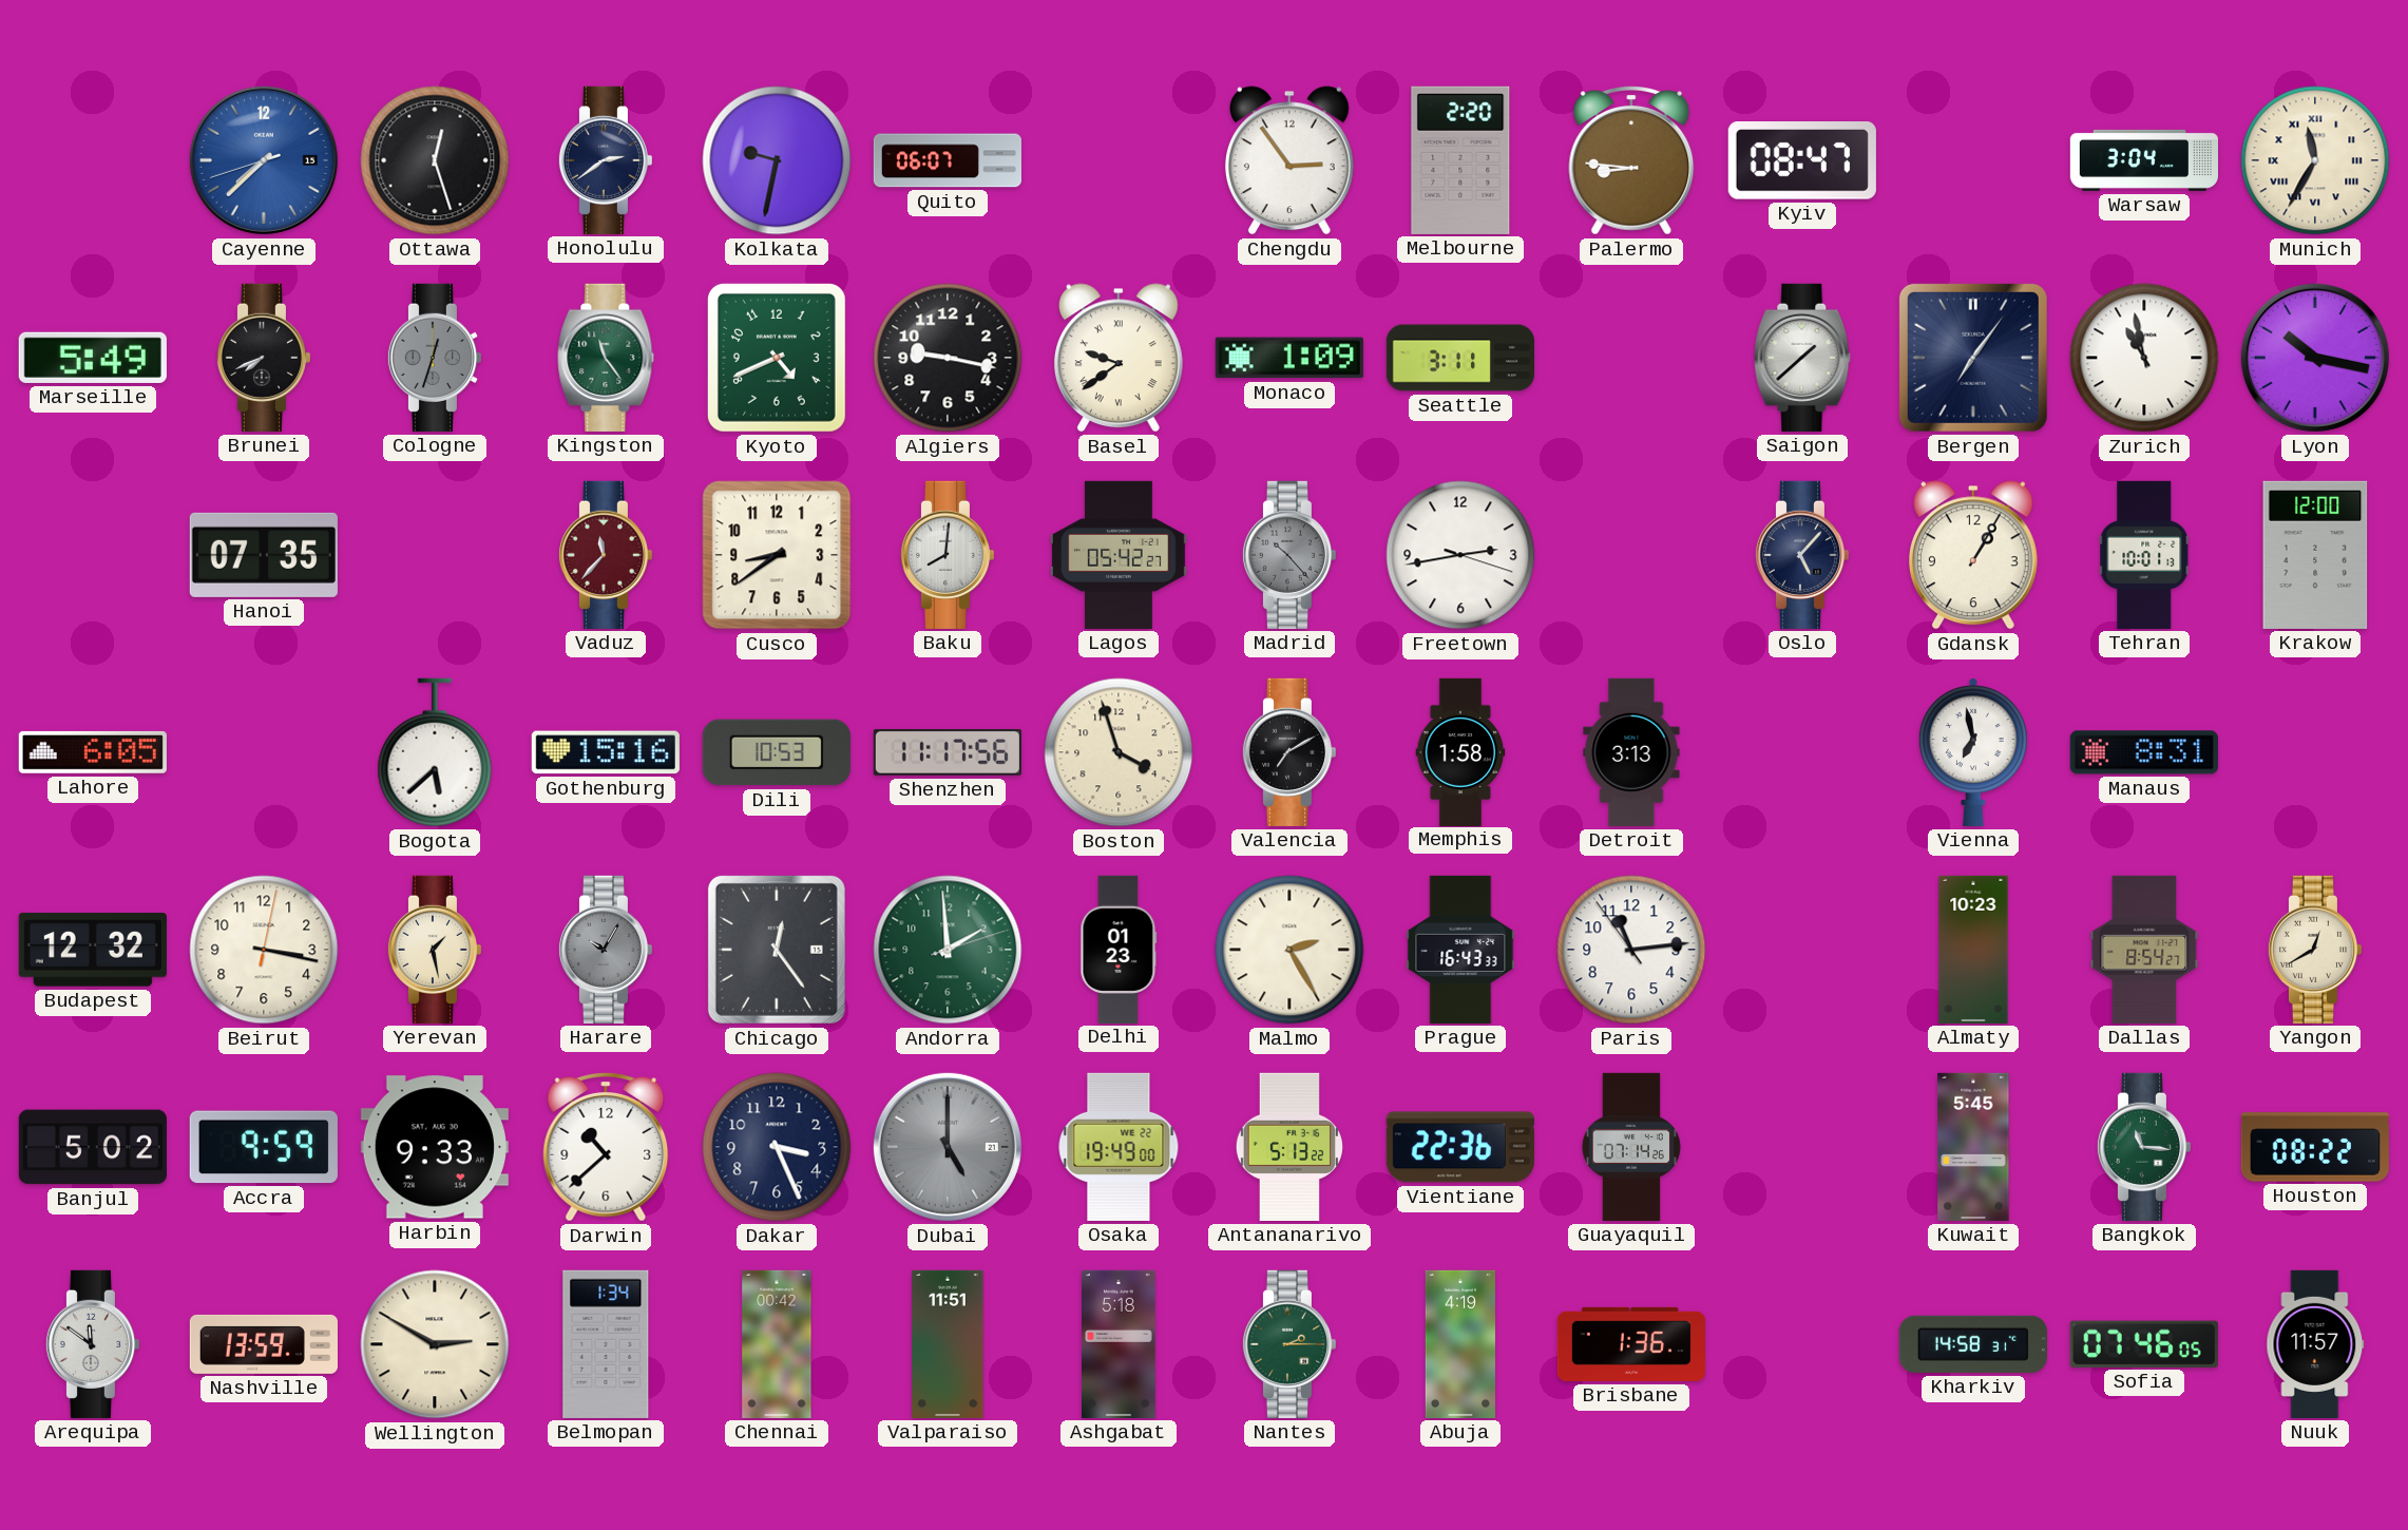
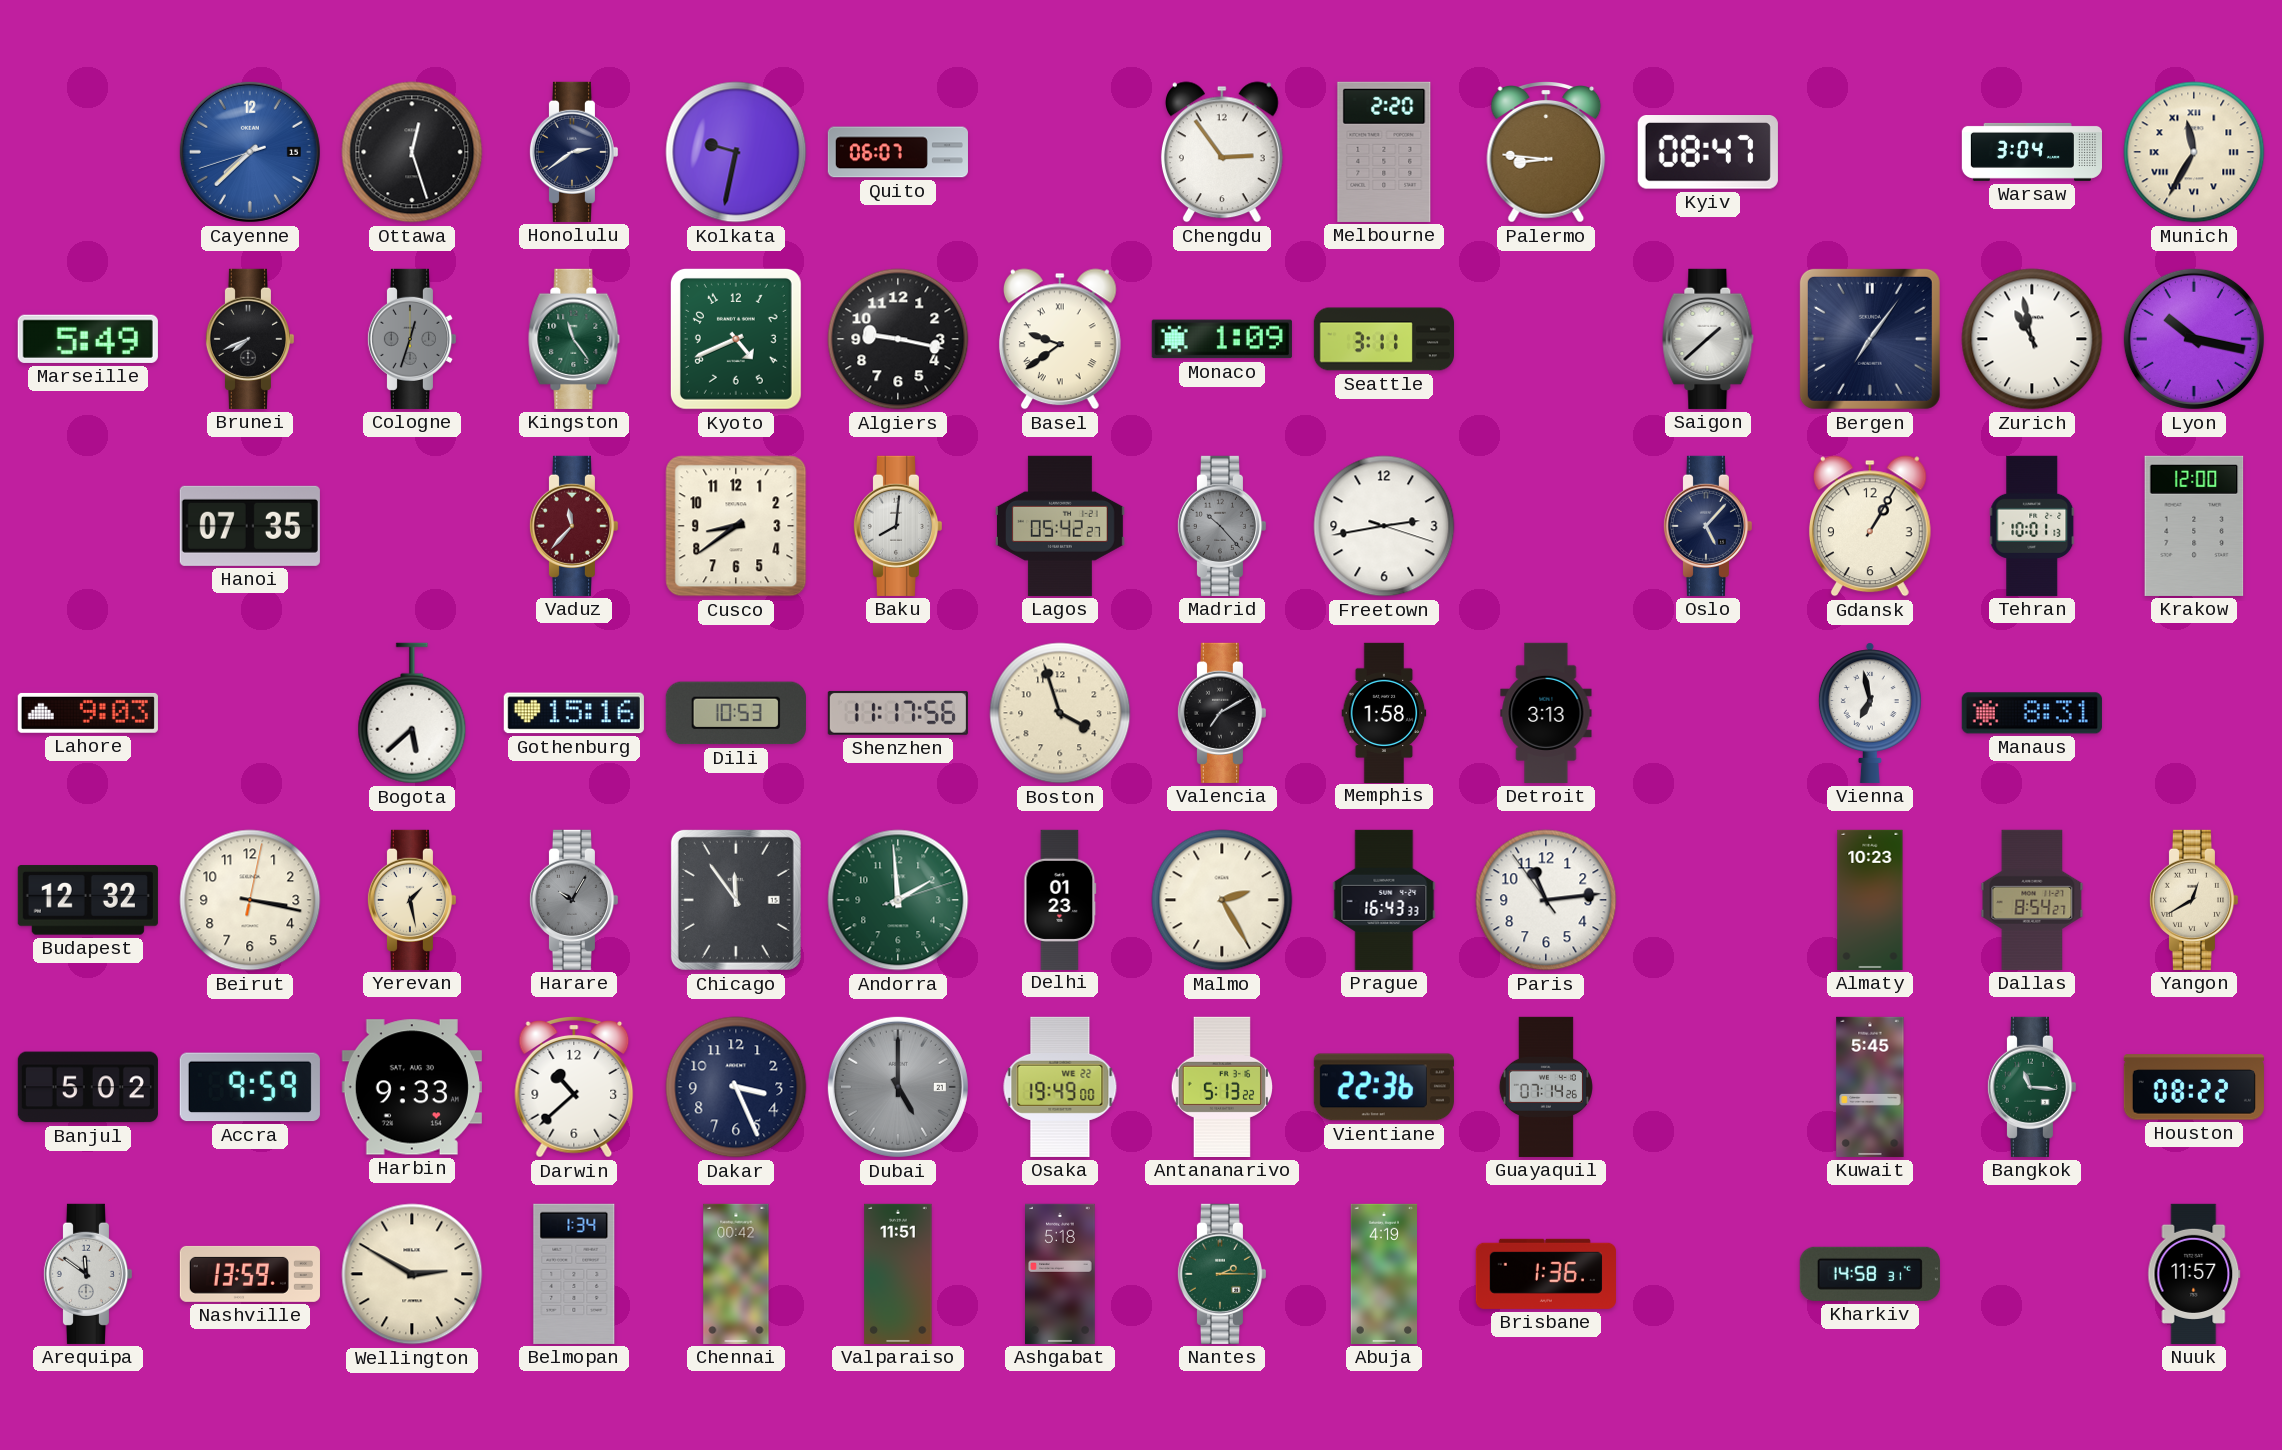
Lahore: 6:05 -> 9:03
Chicago: 12:24 -> 11:54
Sofia: 07:46 -> none
